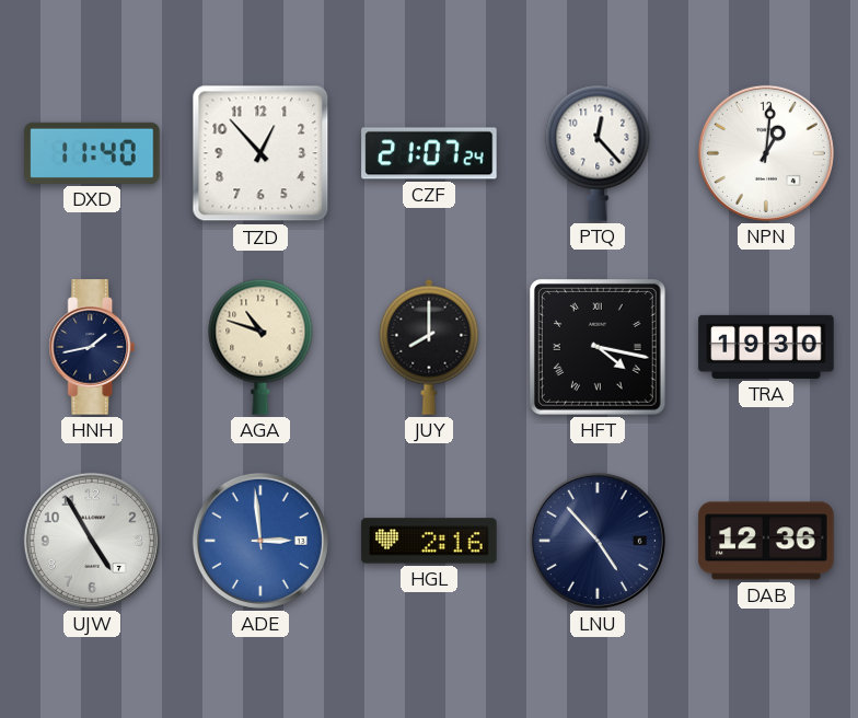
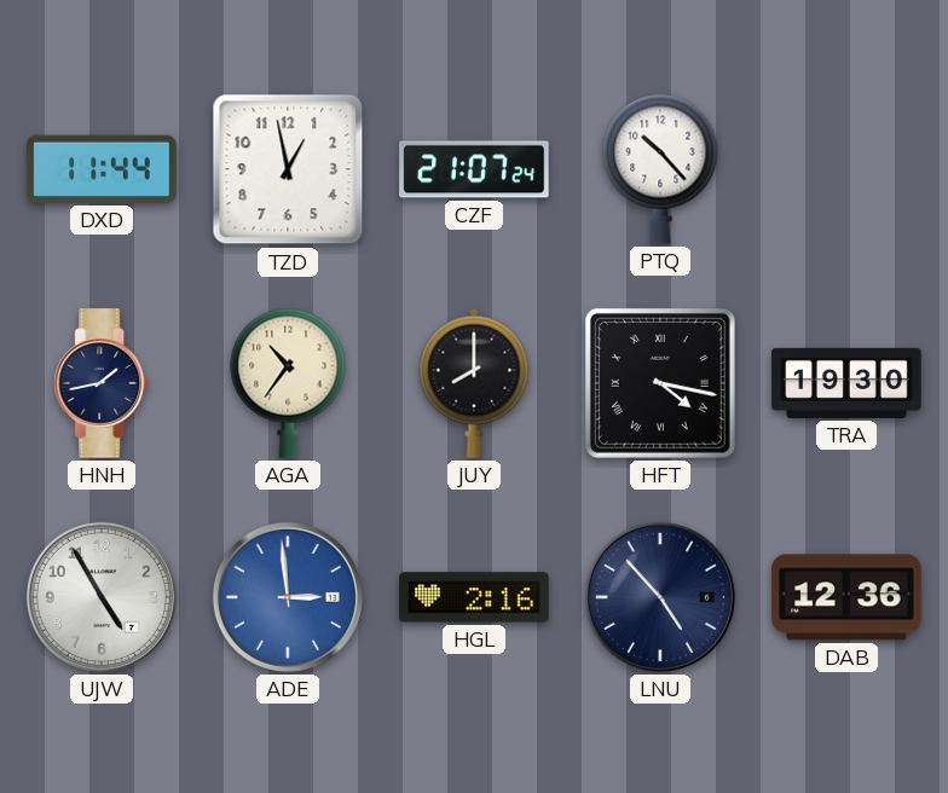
DXD: 11:40 -> 11:44
TZD: 12:53 -> 12:58
PTQ: 12:23 -> 10:23
NPN: 1:01 -> none
AGA: 10:48 -> 10:36
